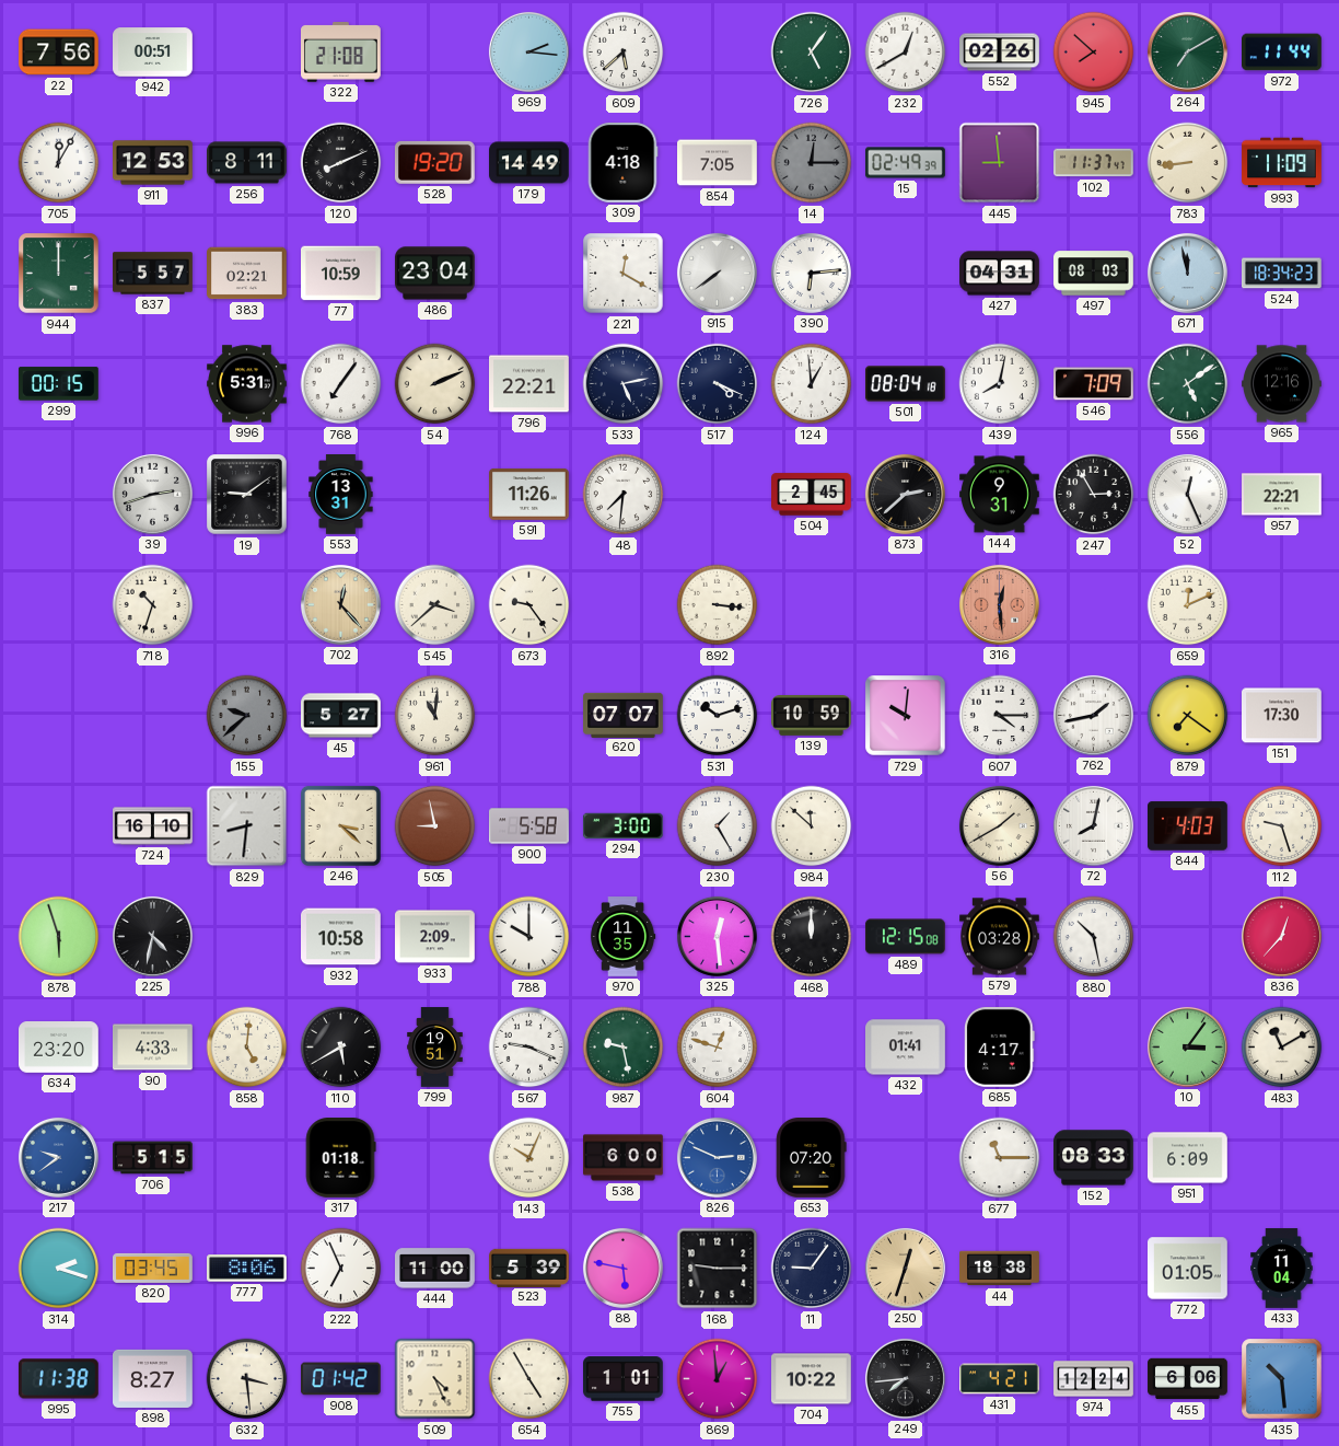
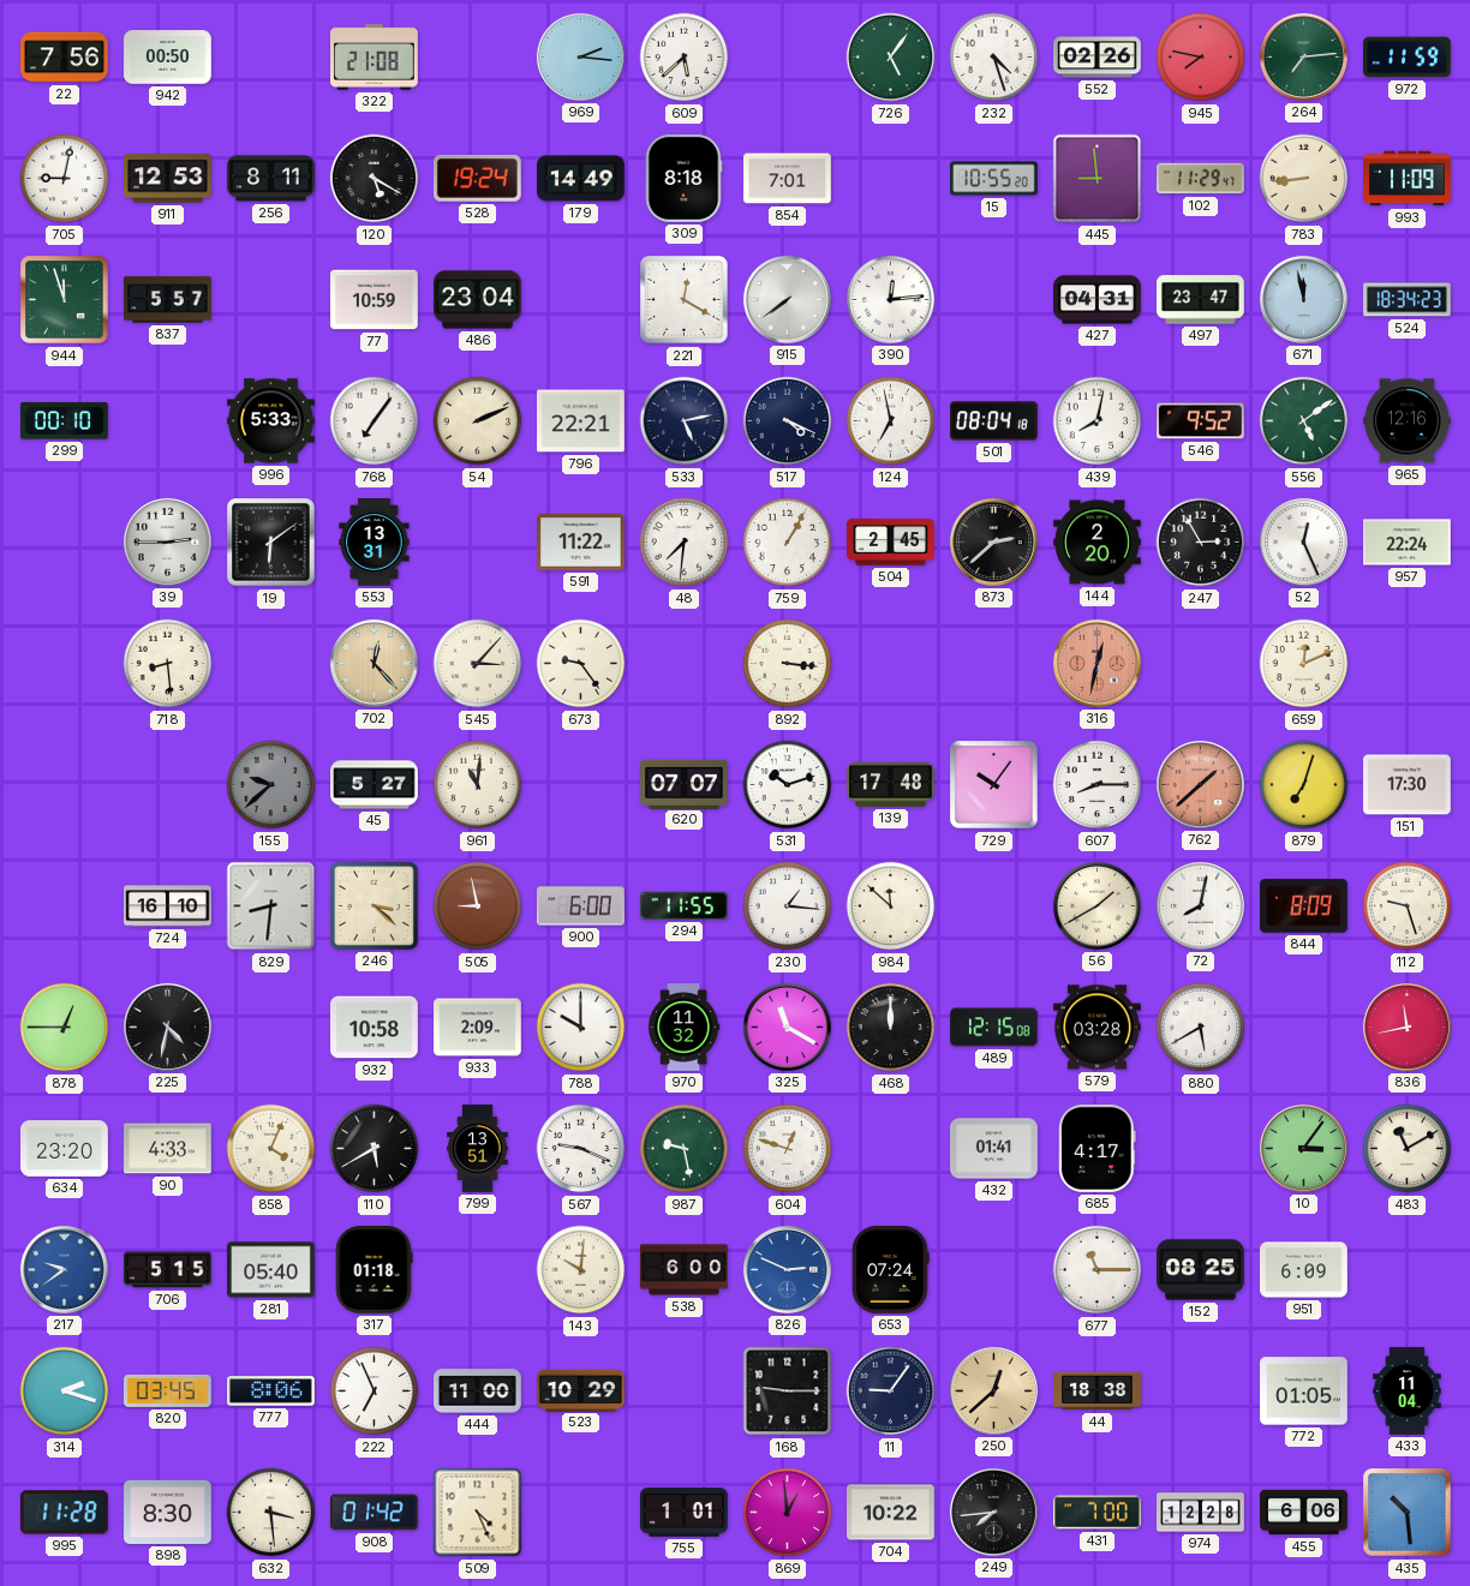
942: 00:51 -> 00:50
232: 12:40 -> 4:27
945: 7:52 -> 7:47
264: 7:10 -> 7:14
972: 11:44 -> 11:59
705: 12:05 -> 9:02
120: 8:11 -> 5:20
528: 19:20 -> 19:24
309: 4:18 -> 8:18
854: 7:05 -> 7:01
14: 12:15 -> none
15: 02:49 -> 10:55
102: 11:37 -> 11:29
944: 12:00 -> 11:57
383: 02:21 -> none
390: 6:14 -> 12:14
497: 08:03 -> 23:47
299: 00:15 -> 00:10
996: 5:31 -> 5:33
124: 12:59 -> 6:58
546: 7:09 -> 9:52
39: 2:42 -> 2:45
19: 9:09 -> 6:09
591: 11:26 -> 11:22
759: none -> 1:05
144: 9:31 -> 2:20
957: 22:21 -> 22:24
718: 10:33 -> 8:29
545: 3:38 -> 3:07
316: 12:29 -> 12:32
139: 10:59 -> 17:48
729: 10:01 -> 10:06
607: 4:15 -> 8:15
762: 1:43 -> 1:38
762 dial: white -> salmon
879: 7:21 -> 7:03
900: 5:58 -> 6:00
294: 3:00 -> 11:55
230: 1:25 -> 1:16
844: 4:03 -> 8:09
878: 5:57 -> 12:45
970: 11:35 -> 11:32
325: 12:29 -> 11:20
880: 10:28 -> 5:40
836: 12:37 -> 11:43
858: 5:01 -> 4:04
799: 19:51 -> 13:51
281: none -> 05:40
143: 10:04 -> 10:01
653: 07:20 -> 07:24
152: 08:33 -> 08:25
523: 5:39 -> 10:29
88: 5:47 -> none
250: 12:33 -> 12:38
995: 11:38 -> 11:28
898: 8:27 -> 8:30
654: 4:55 -> none
431: 4:21 -> 7:00
974: 12:24 -> 12:28
